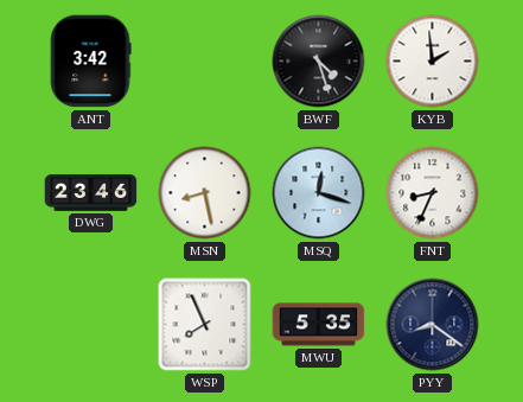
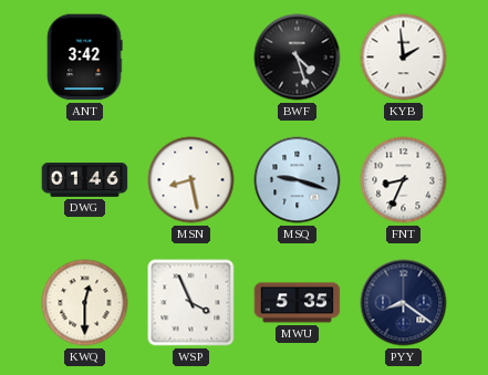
DWG: 23:46 -> 01:46
MSQ: 12:18 -> 9:18
KWQ: none -> 12:30
WSP: 7:56 -> 3:56
